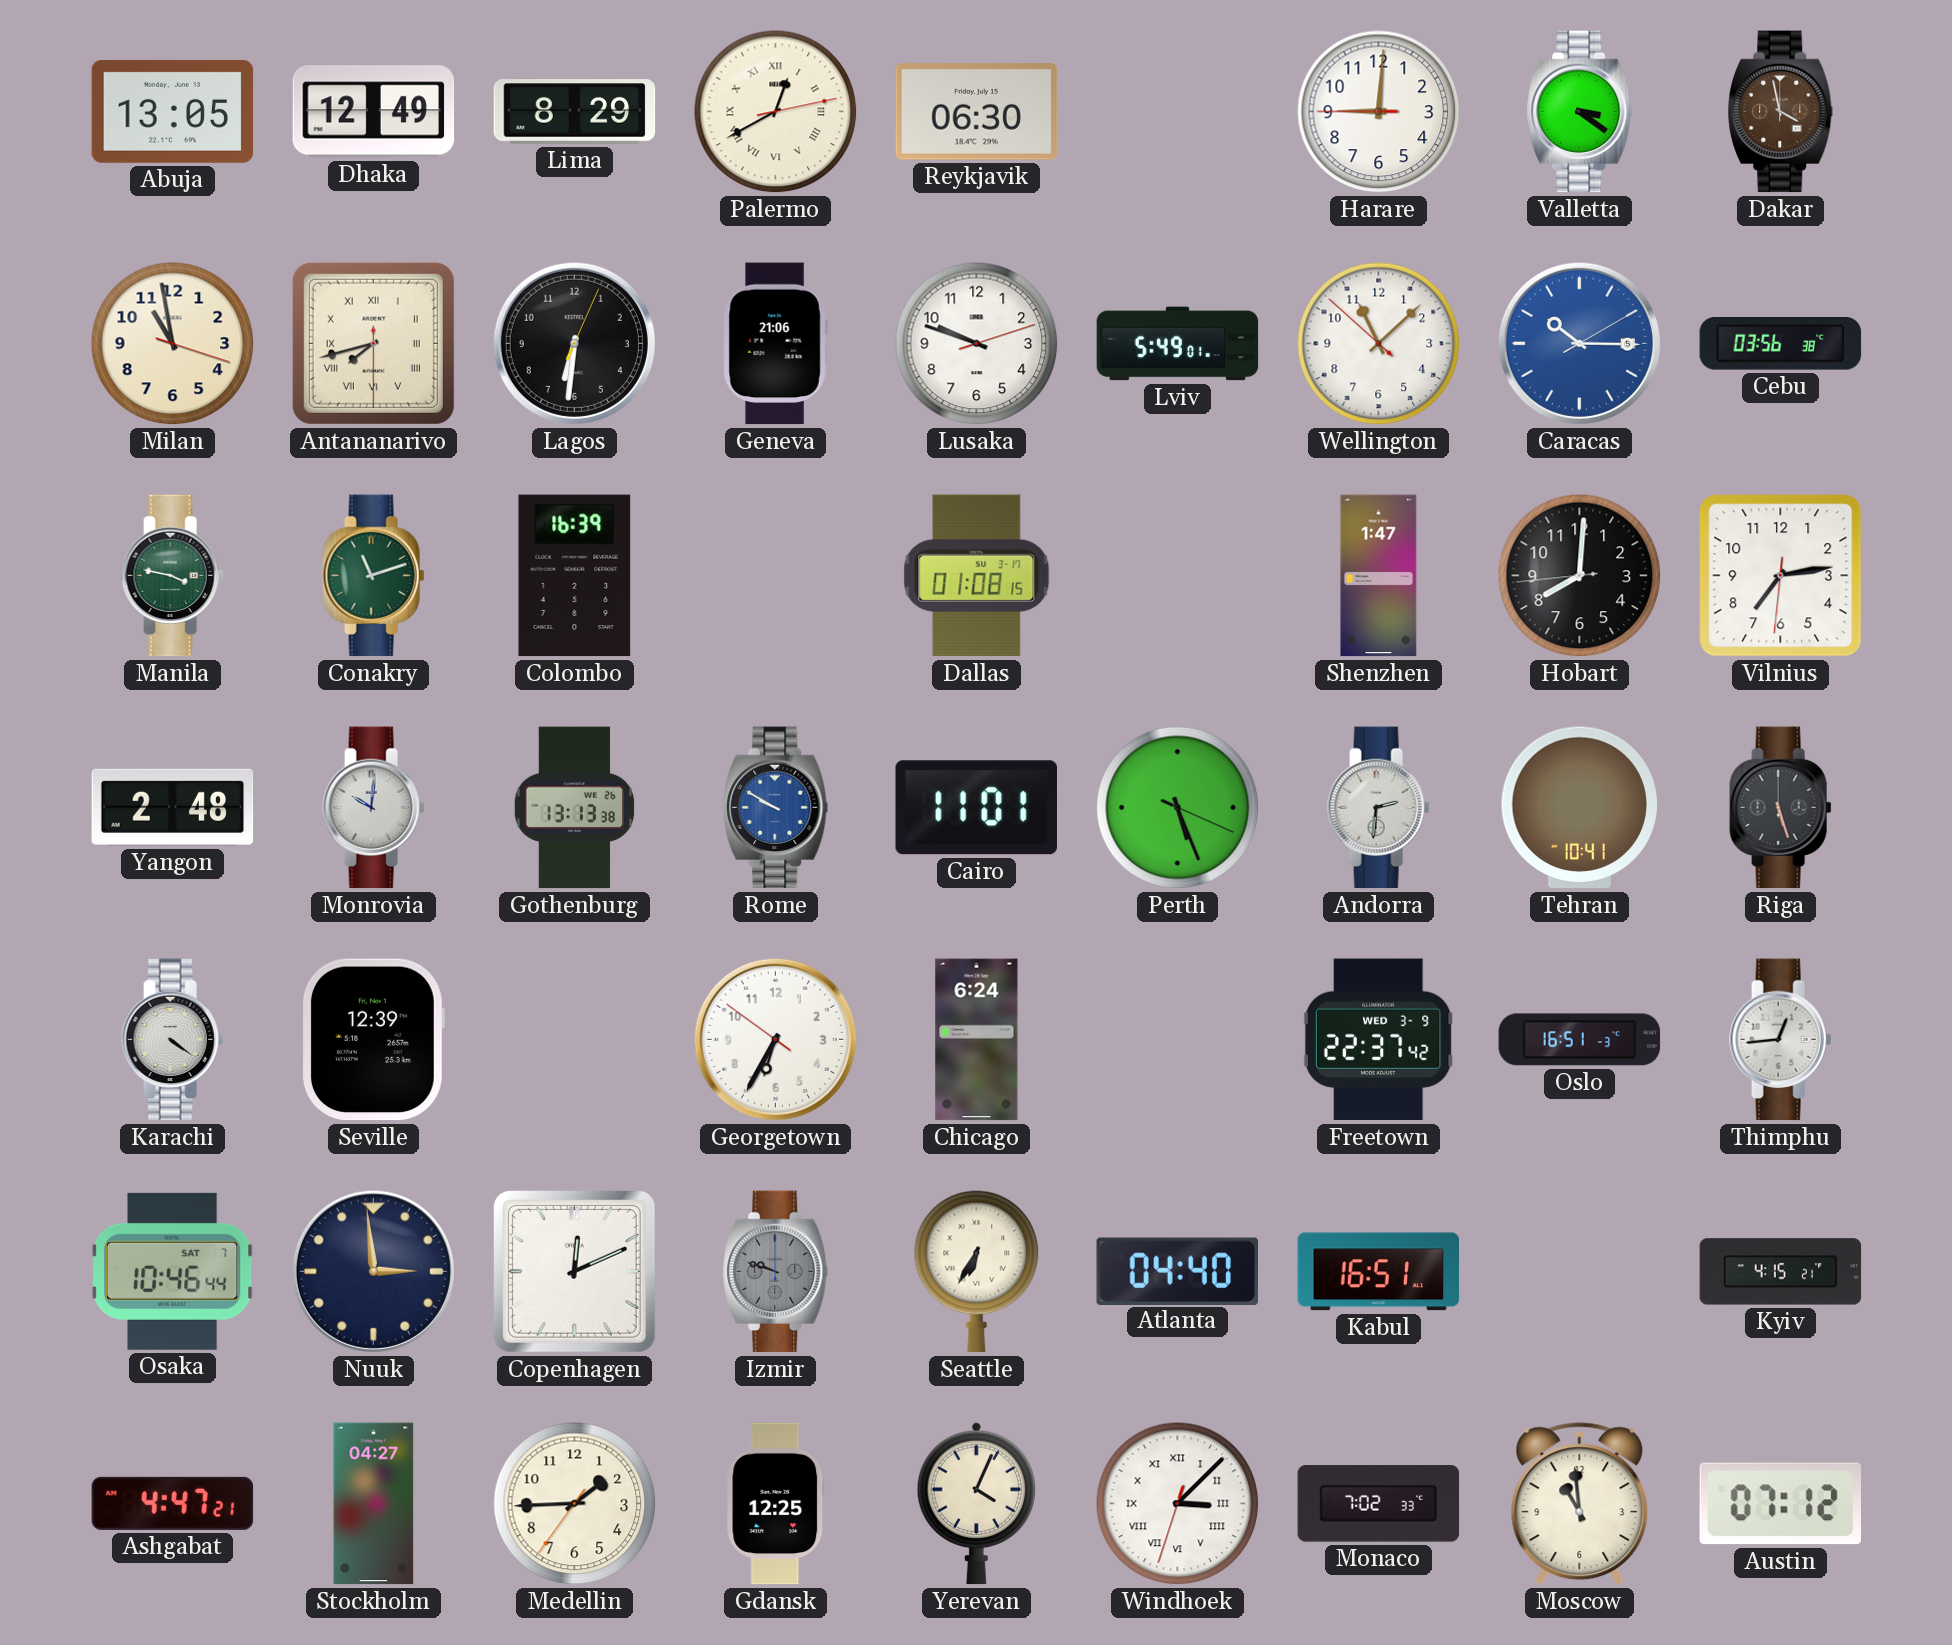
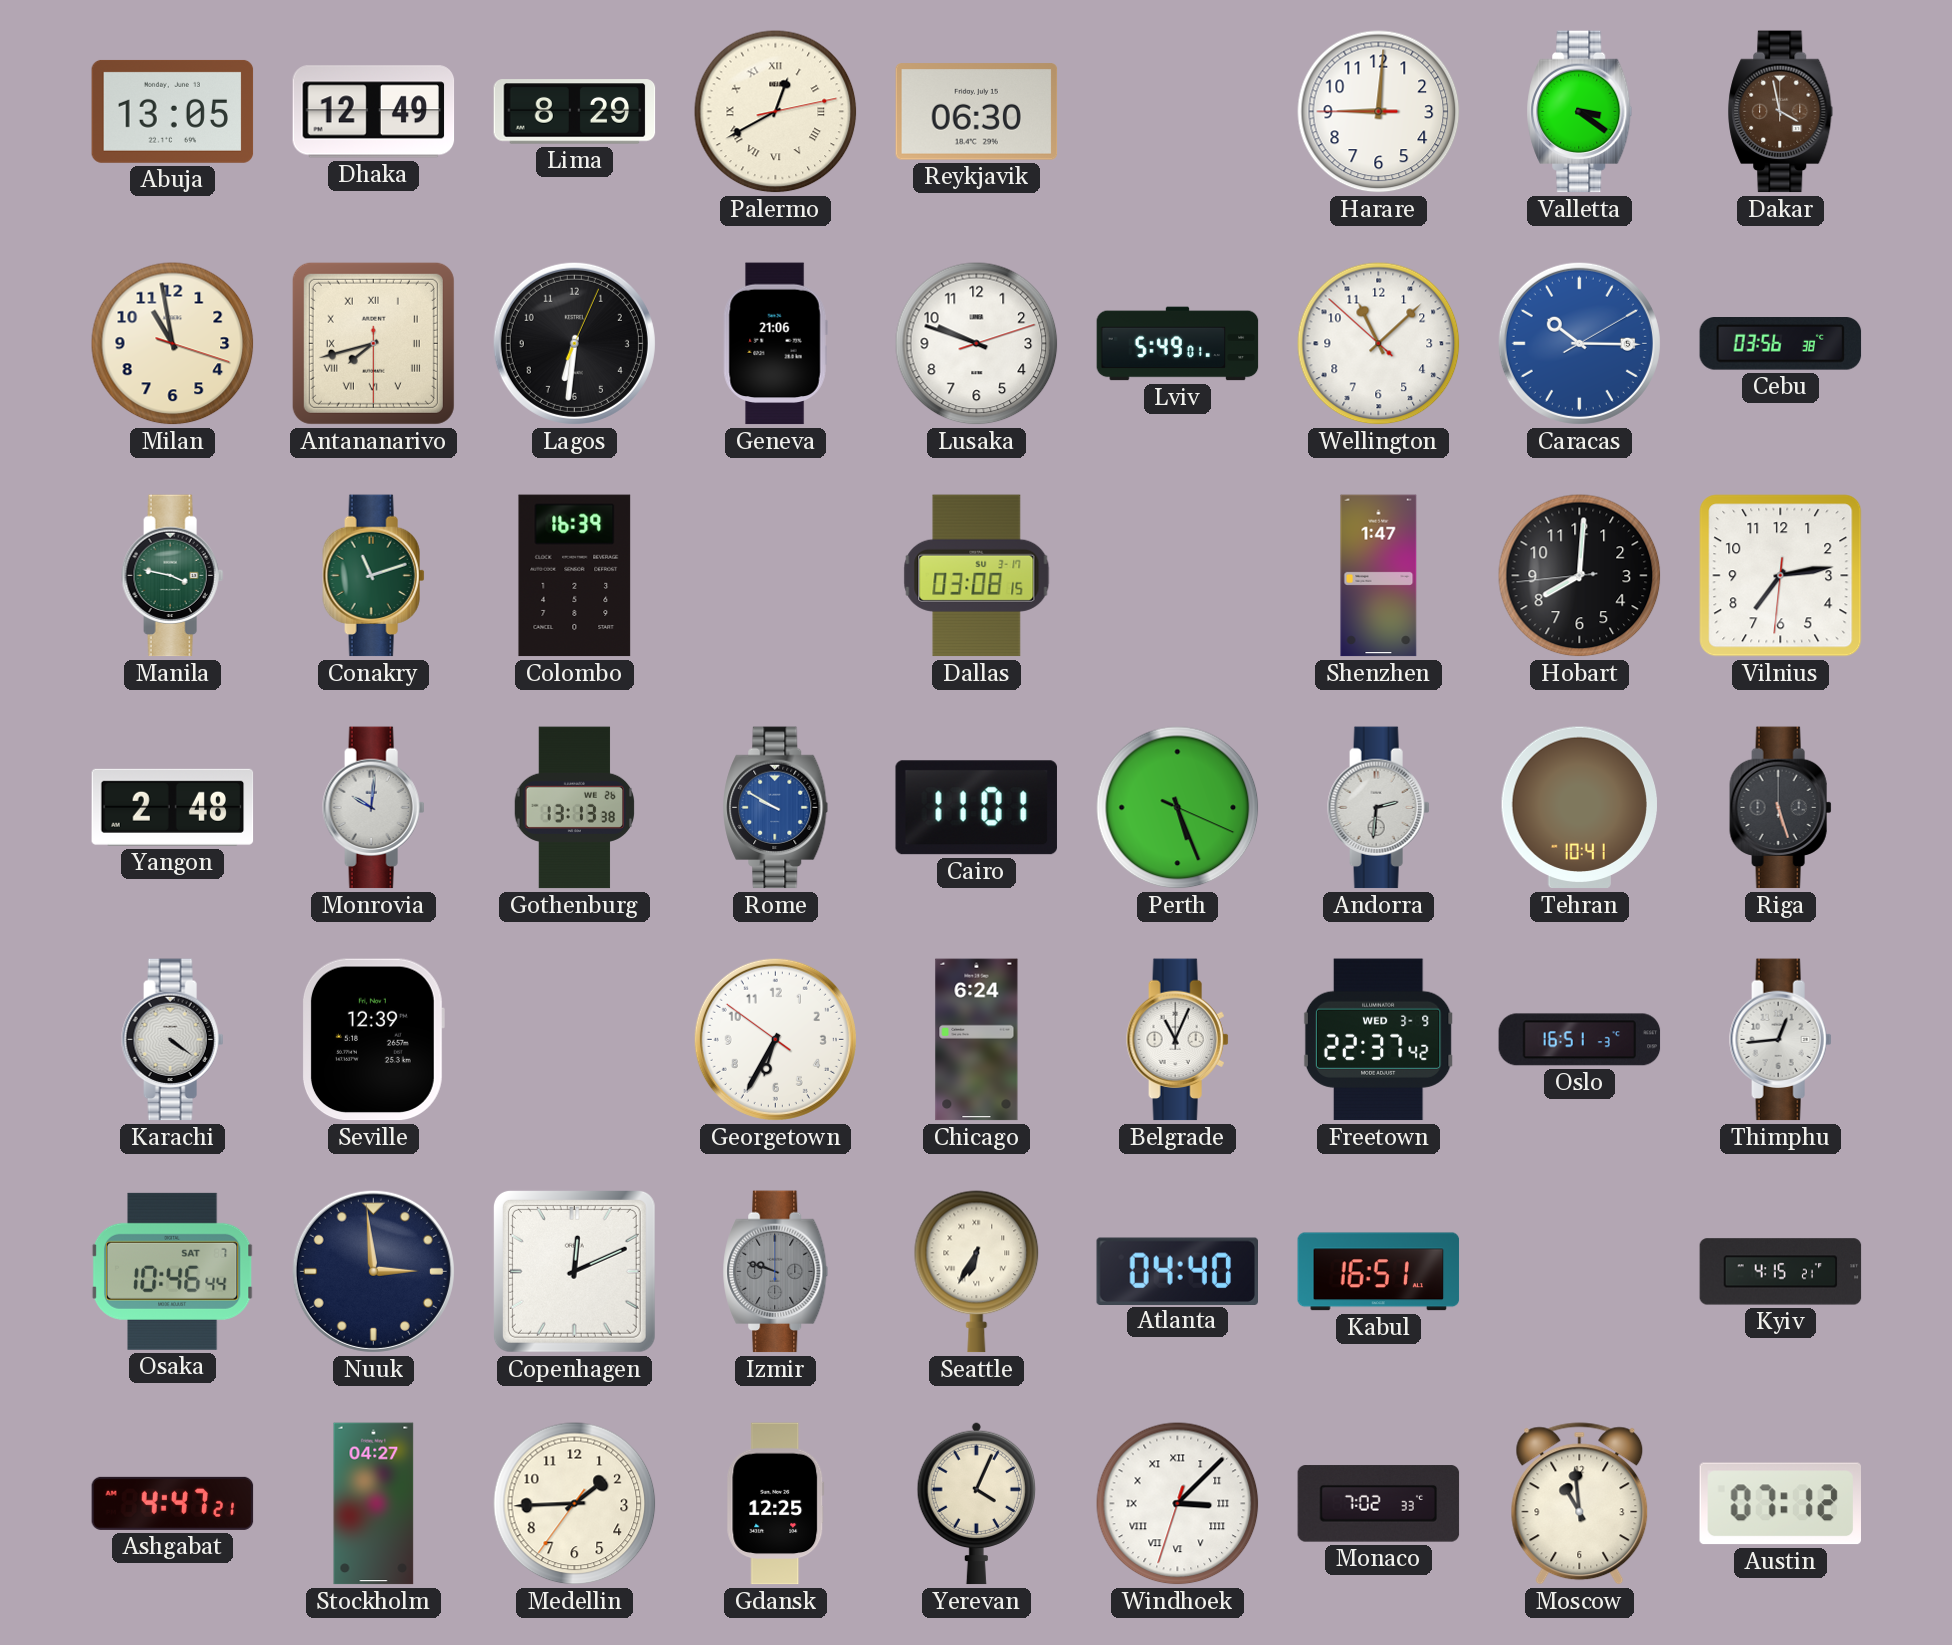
Dallas: 01:08 -> 03:08
Belgrade: none -> 11:04
